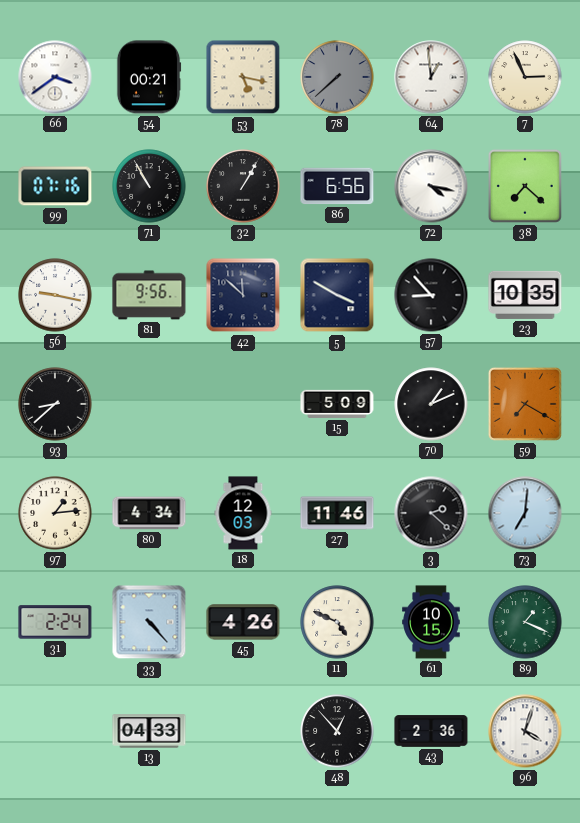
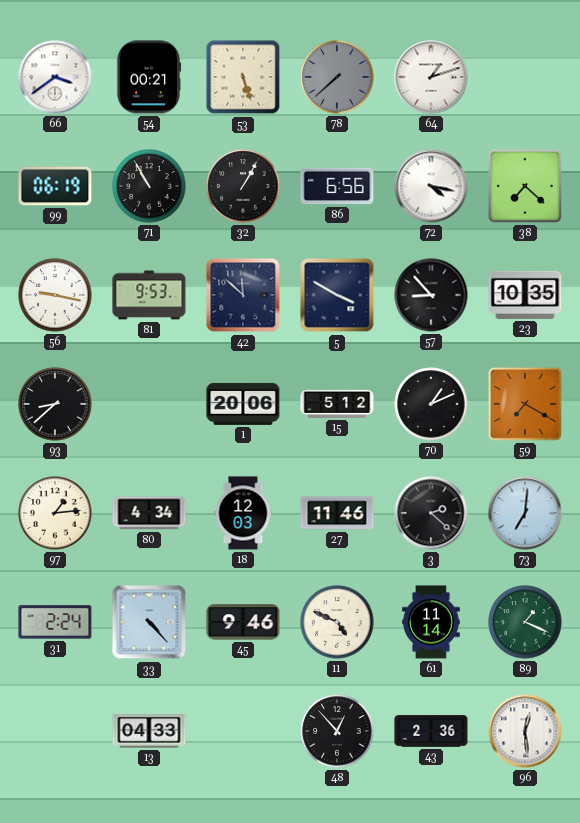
53: 5:17 -> 5:27
64: 12:59 -> 1:12
7: 2:56 -> none
99: 07:16 -> 06:19
81: 9:56 -> 9:53
1: none -> 20:06
15: 5:09 -> 5:12
45: 4:26 -> 9:46
61: 10:15 -> 11:14
96: 4:03 -> 12:29
